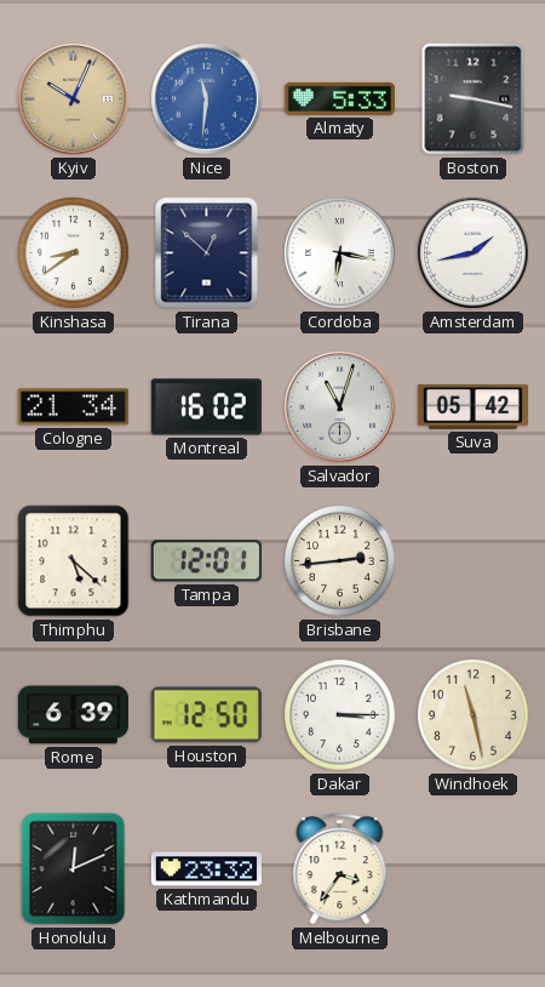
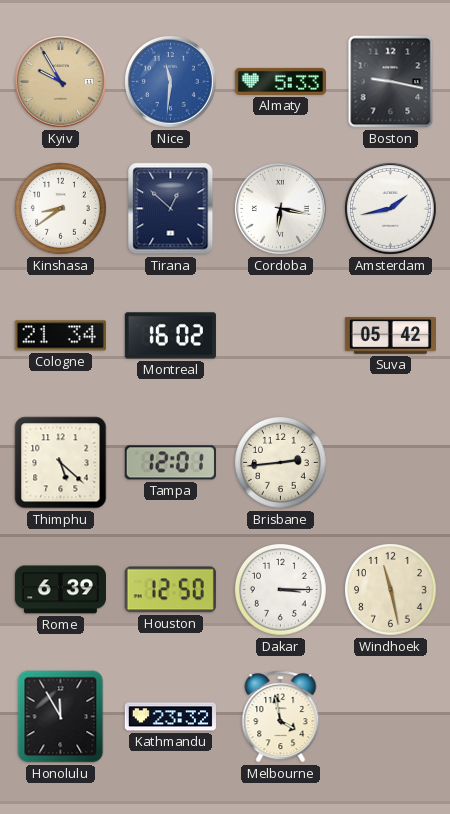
Kyiv: 10:04 -> 9:55
Salvador: 11:03 -> none
Honolulu: 12:11 -> 11:55
Melbourne: 3:36 -> 3:58
